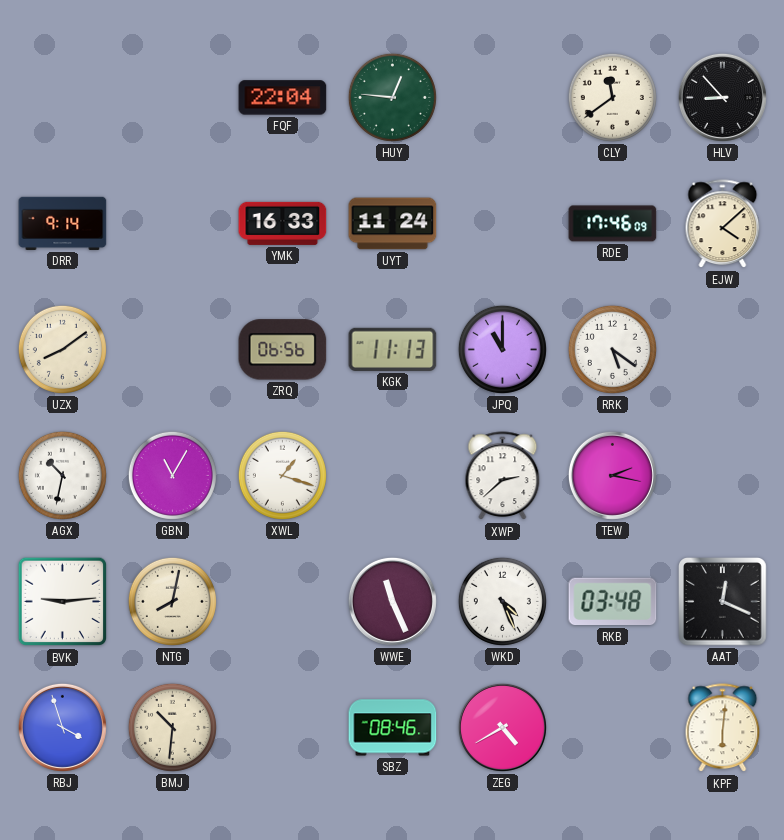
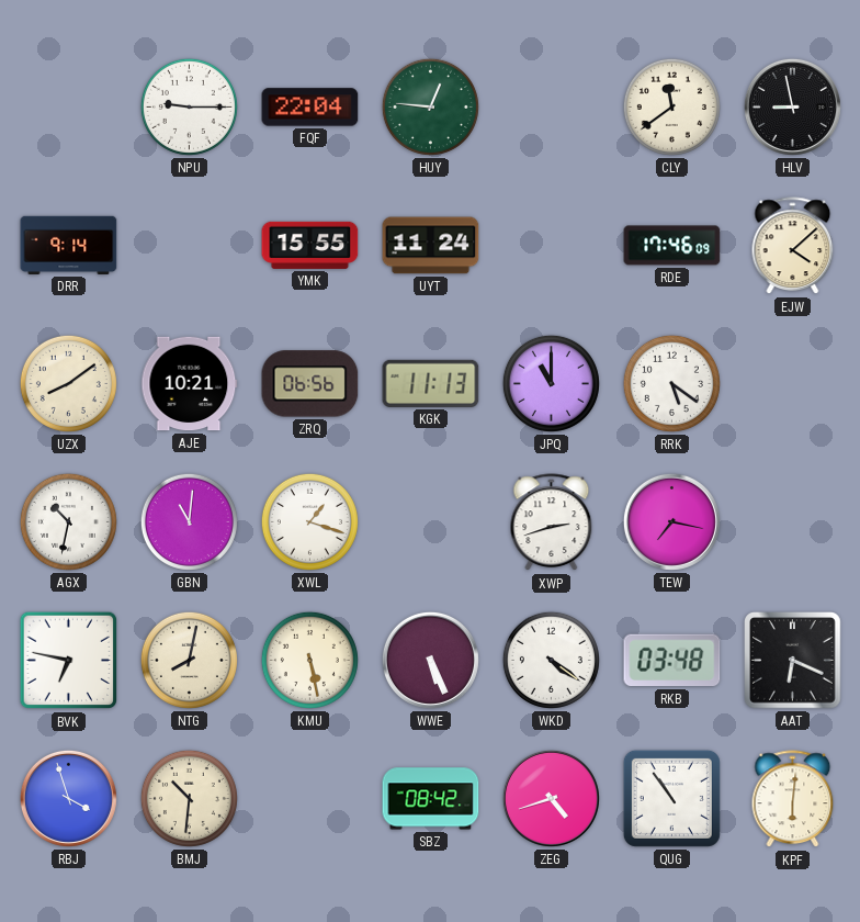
NPU: none -> 9:15
HLV: 8:53 -> 8:58
YMK: 16:33 -> 15:55
AJE: none -> 10:21
GBN: 11:05 -> 11:01
XWP: 2:38 -> 2:42
TEW: 2:17 -> 7:17
BVK: 9:14 -> 6:47
KMU: none -> 5:28
WWE: 11:26 -> 5:26
WKD: 4:26 -> 4:21
AAT: 12:19 -> 6:19
SBZ: 08:46 -> 08:42
ZEG: 4:40 -> 4:42
QUG: none -> 10:54
